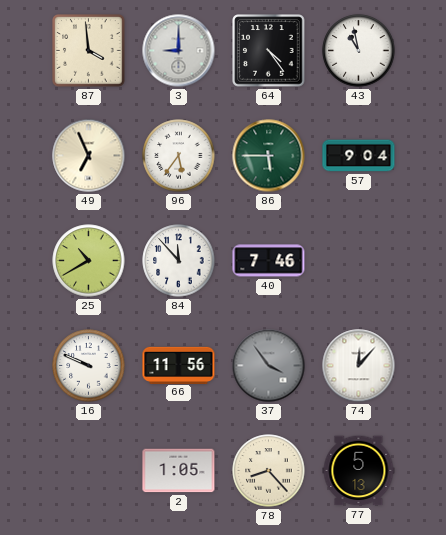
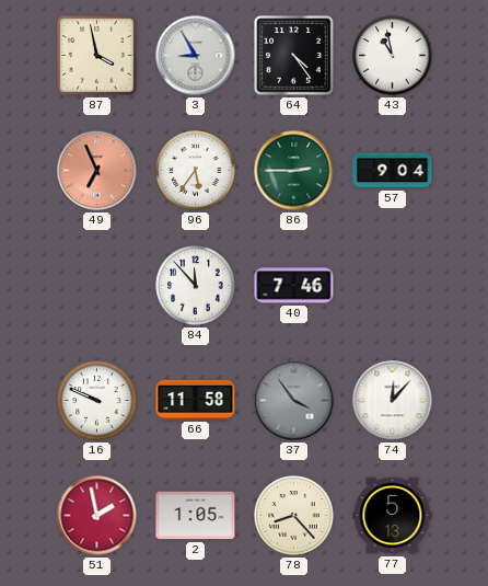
87: 3:59 -> 3:58
3: 9:00 -> 8:55
49 dial: cream -> salmon
86: 5:45 -> 2:45
25: 10:40 -> none
66: 11:56 -> 11:58
51: none -> 1:58
